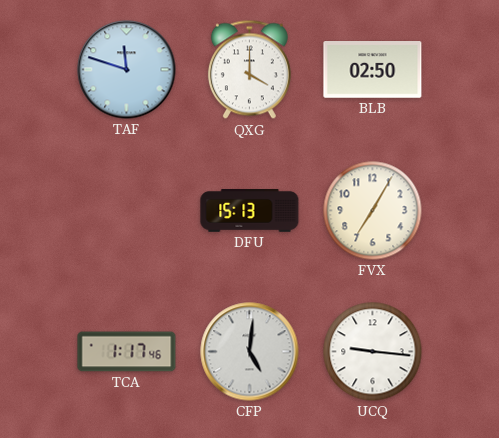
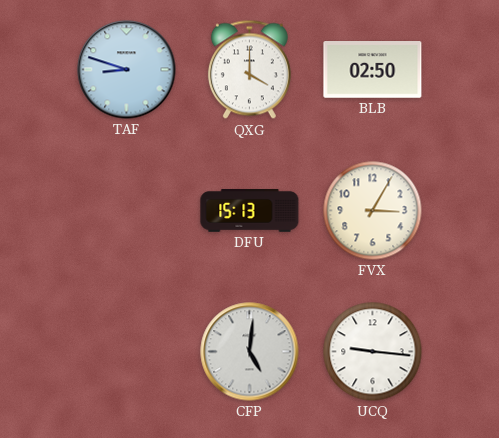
TAF: 11:48 -> 8:48
FVX: 7:05 -> 3:05
TCA: 1:17 -> none
